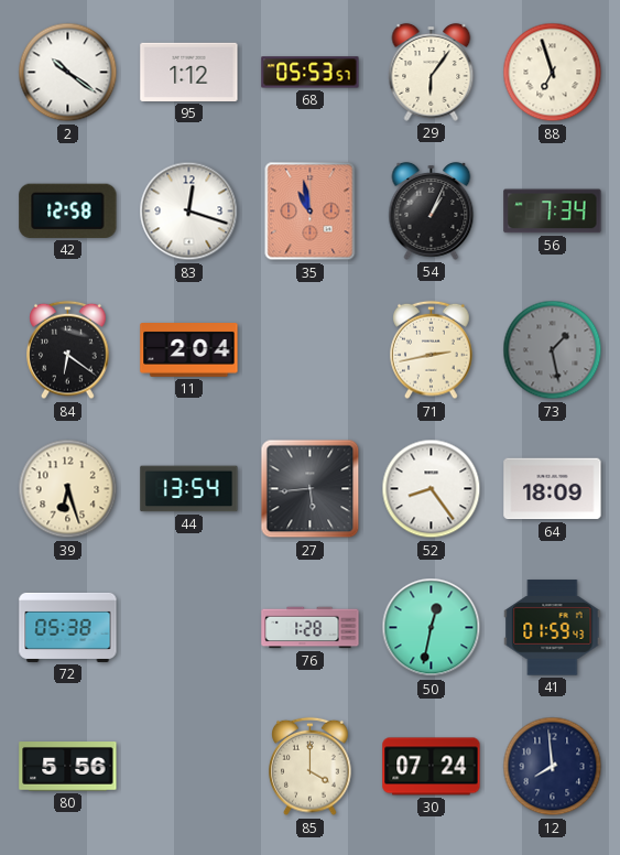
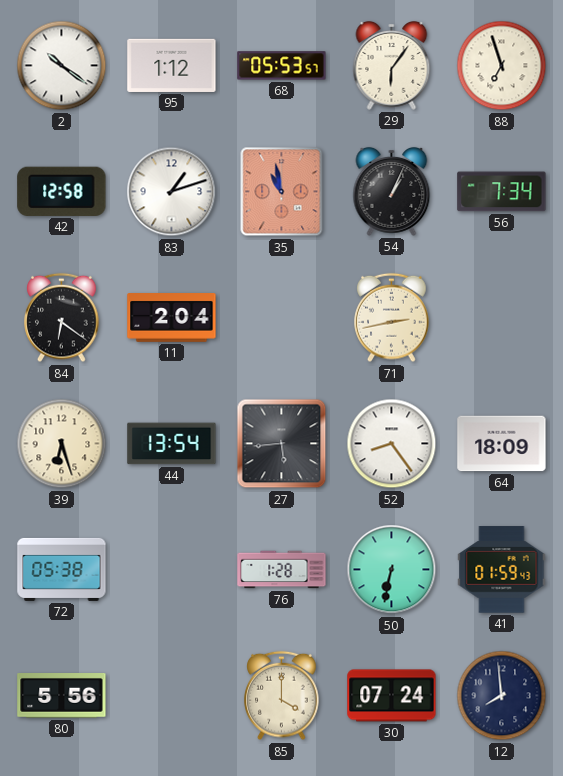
83: 12:18 -> 1:12
73: 1:28 -> none
50: 12:32 -> 6:32
